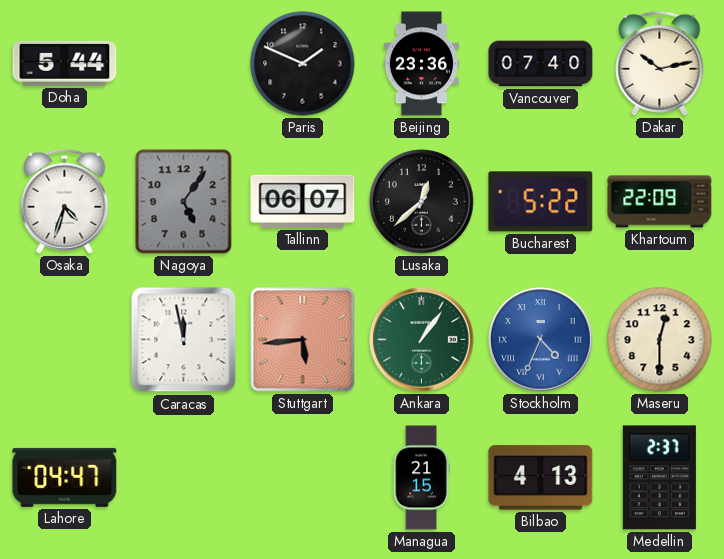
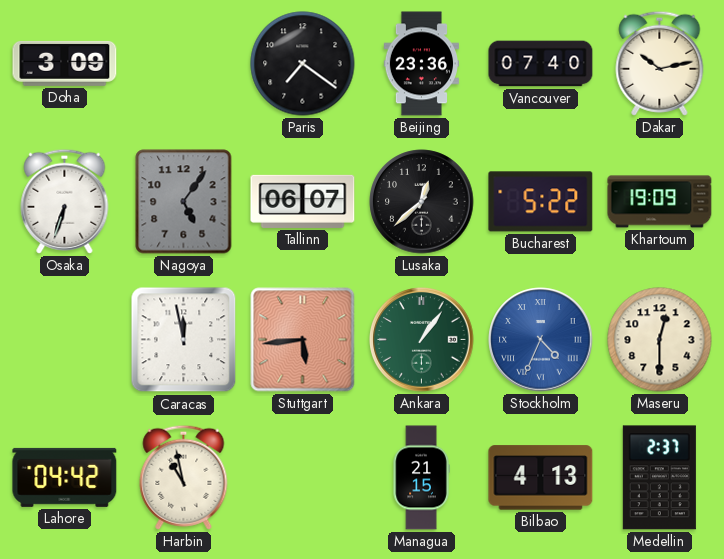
Doha: 5:44 -> 3:09
Paris: 1:49 -> 7:21
Osaka: 4:33 -> 6:33
Khartoum: 22:09 -> 19:09
Lahore: 04:47 -> 04:42
Harbin: none -> 10:58
